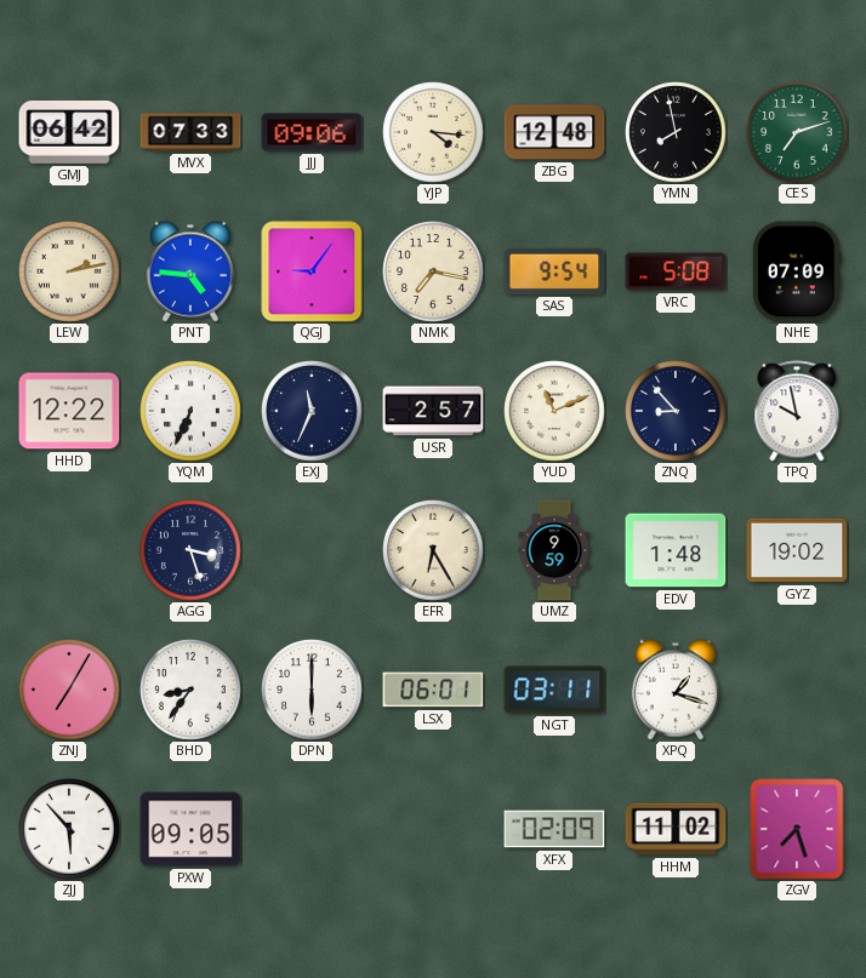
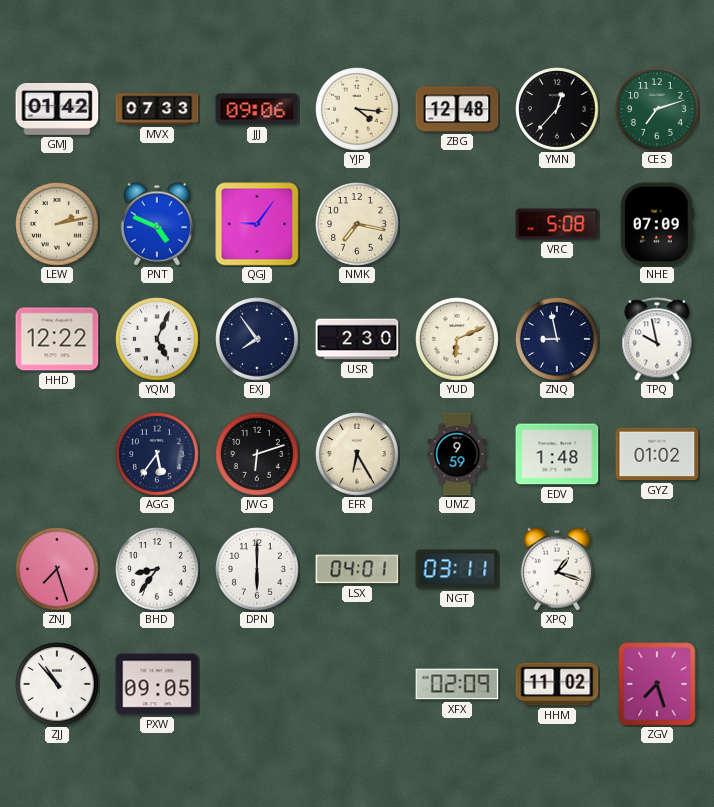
GMJ: 06:42 -> 01:42
YMN: 7:58 -> 12:37
PNT: 4:46 -> 4:49
SAS: 9:54 -> none
YQM: 6:34 -> 5:04
EXJ: 11:34 -> 7:54
USR: 2:57 -> 2:30
YUD: 11:11 -> 6:11
ZNQ: 8:53 -> 8:58
AGG: 3:27 -> 5:36
JWG: none -> 6:12
GYZ: 19:02 -> 01:02
ZNJ: 7:05 -> 7:27
LSX: 06:01 -> 04:01
ZJJ: 5:53 -> 10:53
